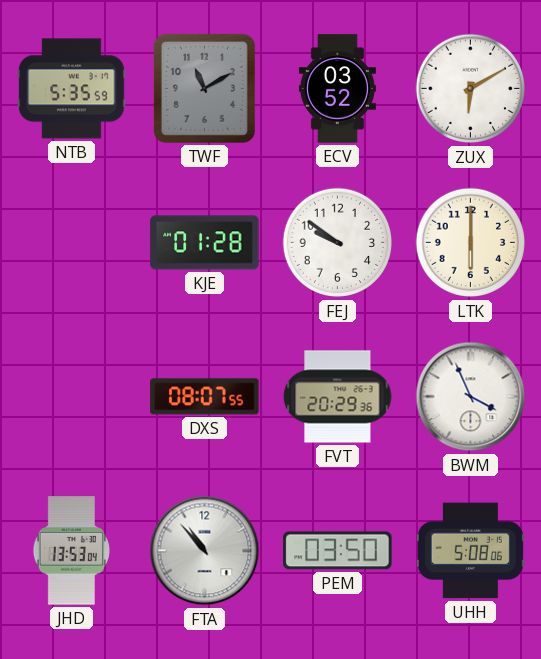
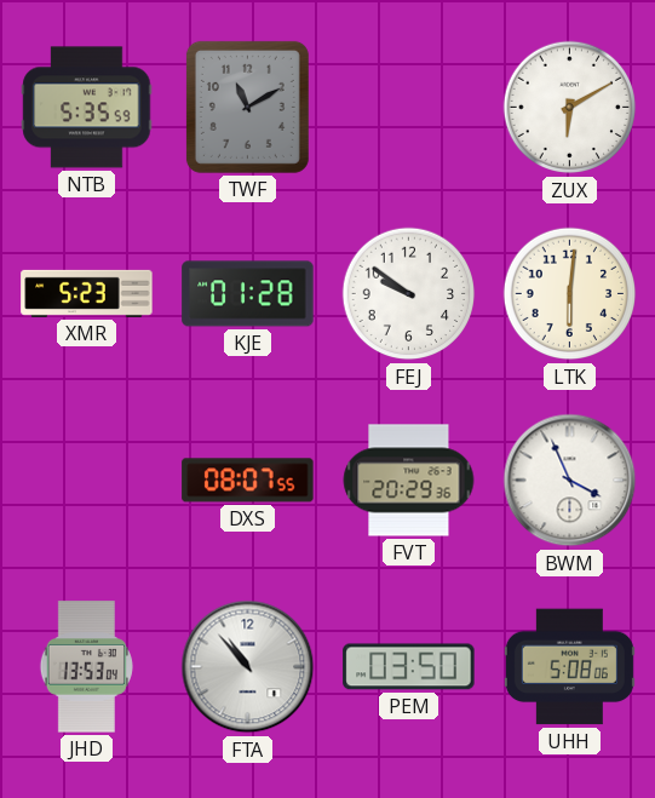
ECV: 03:52 -> none
XMR: none -> 5:23
LTK: 6:00 -> 6:01
